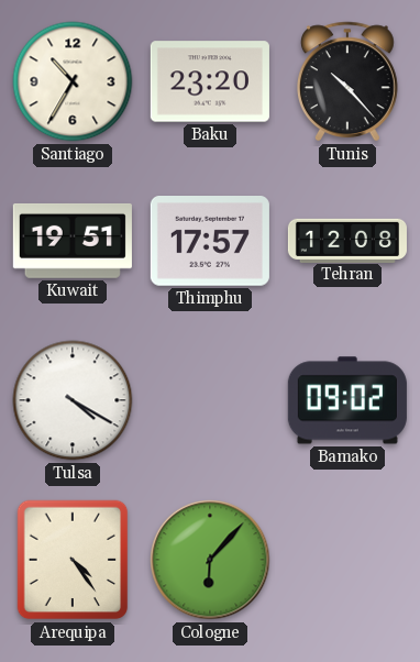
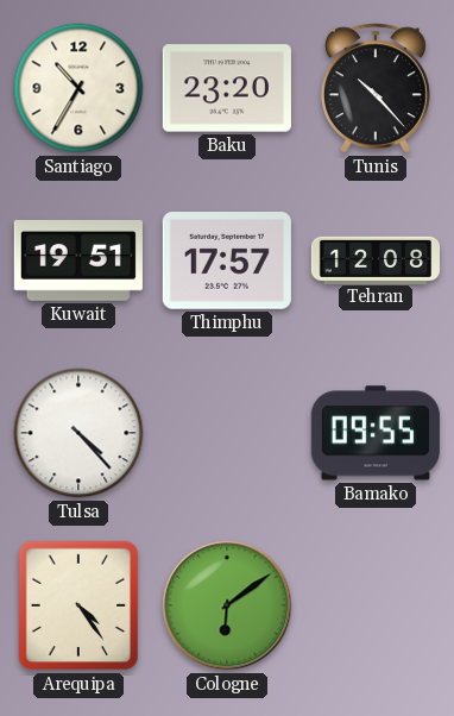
Tulsa: 4:20 -> 4:23
Bamako: 09:02 -> 09:55
Cologne: 6:07 -> 6:09
